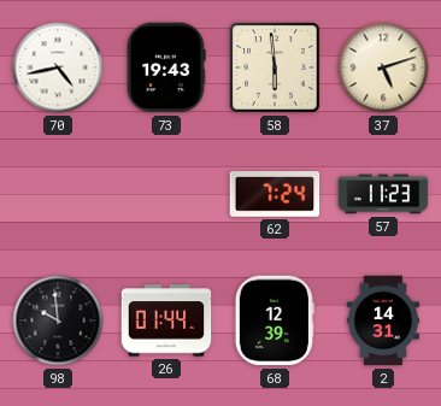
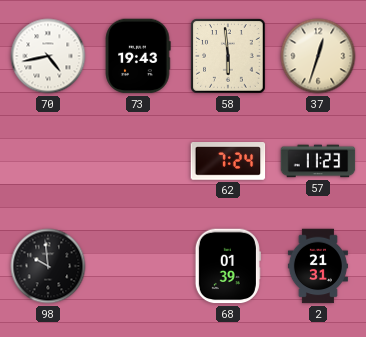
37: 5:12 -> 12:33
26: 01:44 -> none
68: 12:39 -> 01:39
2: 14:31 -> 21:31
